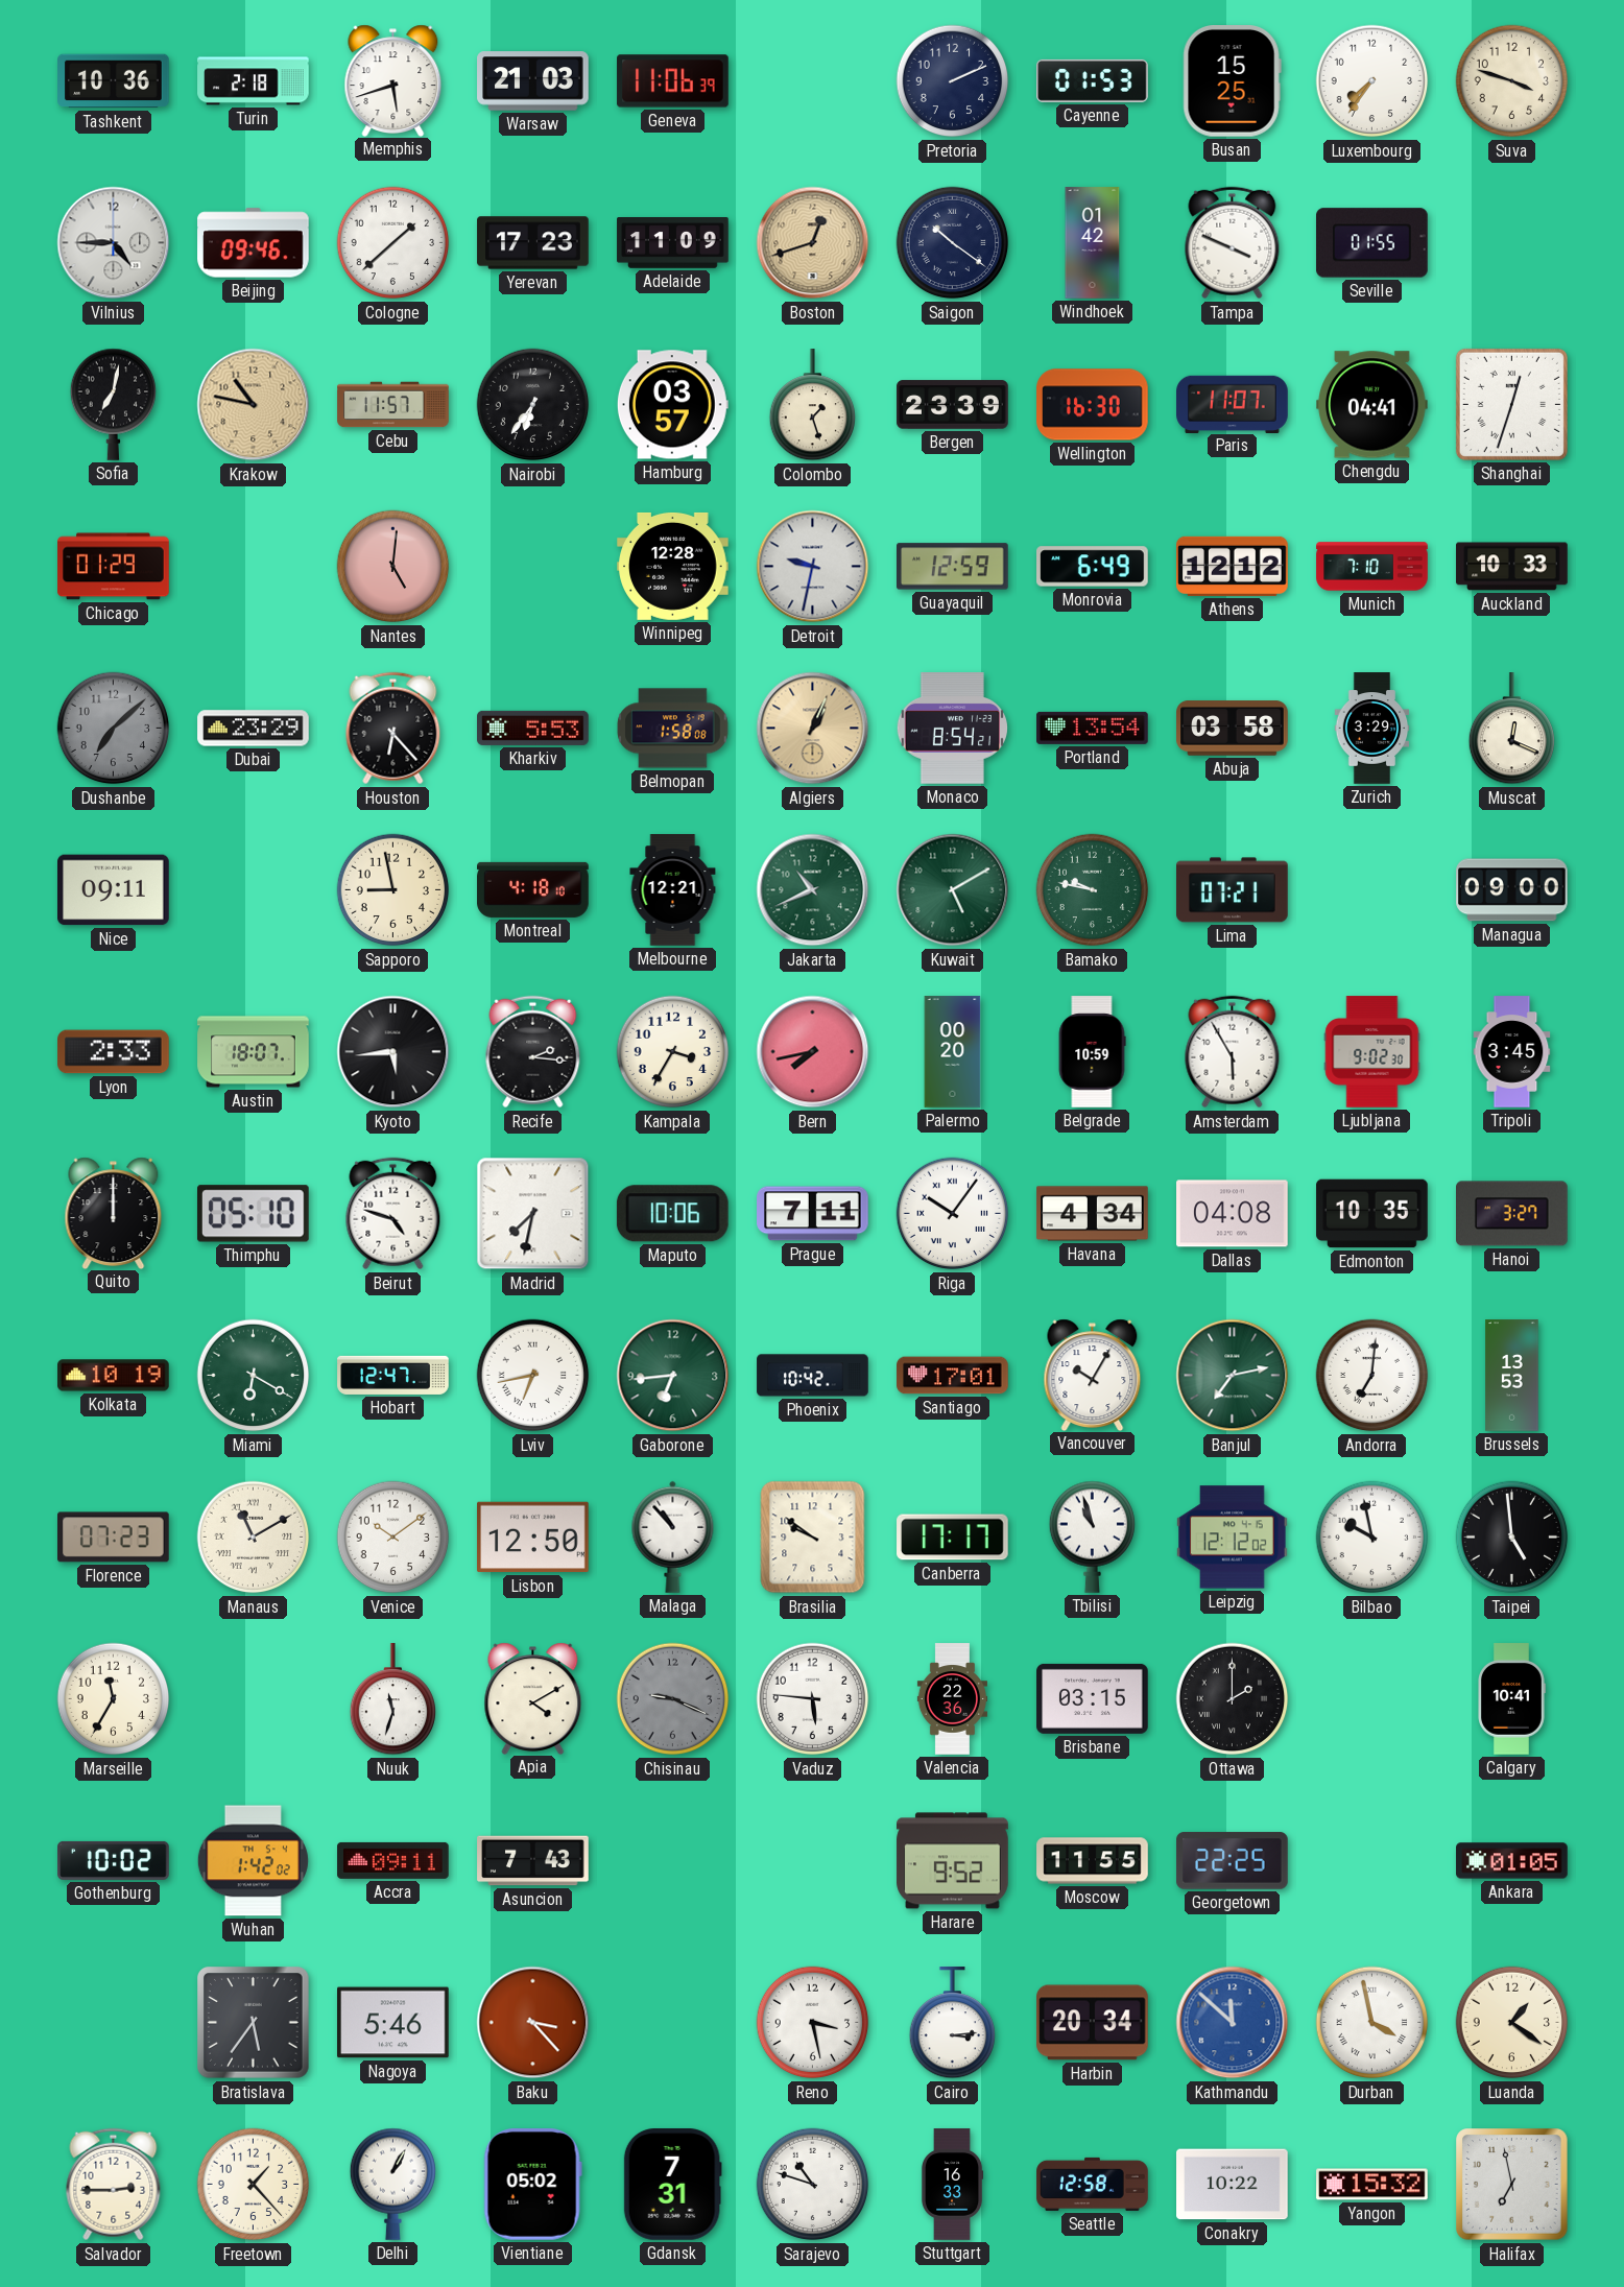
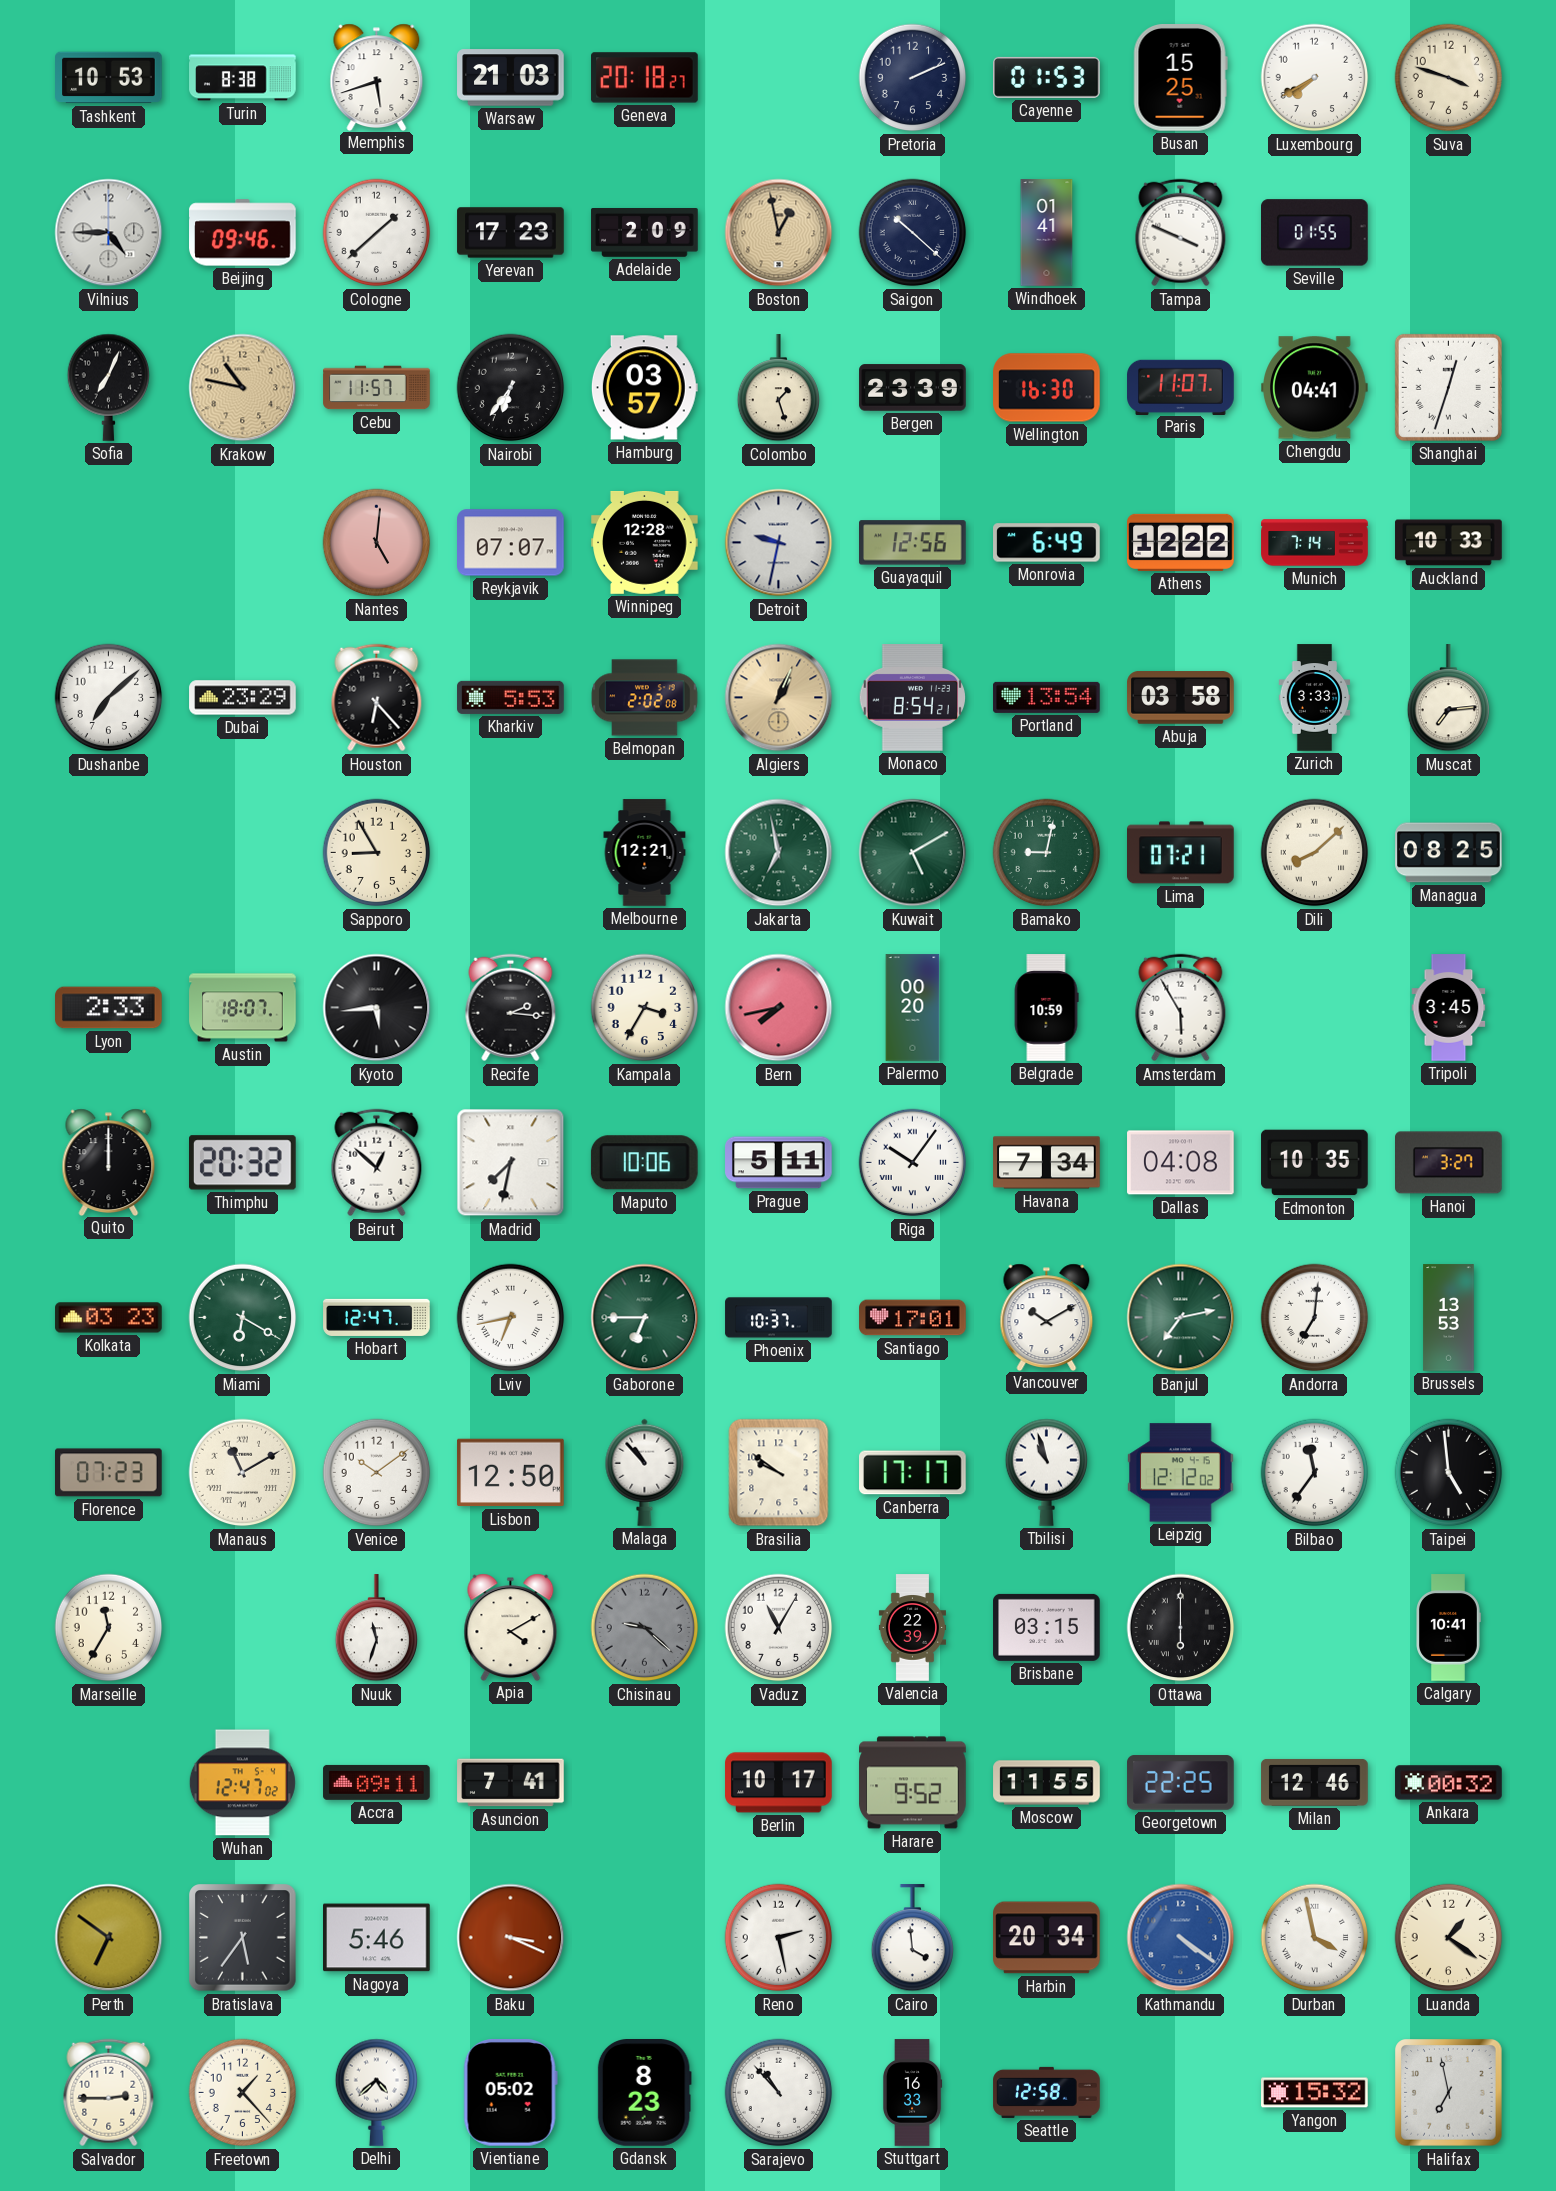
Tashkent: 10:36 -> 10:53
Turin: 2:18 -> 8:38
Geneva: 11:06 -> 20:18
Luxembourg: 7:36 -> 7:40
Adelaide: 11:09 -> 2:09
Boston: 12:42 -> 12:58
Saigon: 10:21 -> 10:22
Windhoek: 01:42 -> 01:41
Sofia: 7:02 -> 7:04
Chicago: 01:29 -> none
Reykjavik: none -> 07:07
Guayaquil: 12:59 -> 12:56
Athens: 12:12 -> 12:22
Munich: 7:10 -> 7:14
Dushanbe dial: grey -> white
Belmopan: 1:58 -> 2:02
Zurich: 3:29 -> 3:33
Muscat: 12:19 -> 7:14
Nice: 09:11 -> none
Sapporo: 8:58 -> 8:55
Montreal: 4:18 -> none
Jakarta: 10:41 -> 6:58
Bamako: 9:47 -> 9:02
Dili: none -> 8:08
Managua: 09:00 -> 08:25
Ljubljana: 9:02 -> none
Thimphu: 05:10 -> 20:32
Beirut: 4:48 -> 12:52
Prague: 7:11 -> 5:11
Havana: 4:34 -> 7:34
Kolkata: 10:19 -> 03:23
Gaborone: 6:44 -> 6:45
Phoenix: 10:42 -> 10:37
Vancouver: 10:05 -> 10:10
Bilbao: 9:58 -> 11:36
Chisinau: 9:19 -> 9:22
Vaduz: 5:46 -> 11:05
Valencia: 22:36 -> 22:39
Ottawa: 2:00 -> 6:00
Gothenburg: 10:02 -> none
Wuhan: 1:42 -> 12:47
Asuncion: 7:43 -> 7:41
Berlin: none -> 10:17
Milan: none -> 12:46
Ankara: 01:05 -> 00:32
Perth: none -> 6:51
Baku: 3:23 -> 3:19
Reno: 3:28 -> 2:28
Cairo: 3:14 -> 3:59
Kathmandu: 11:52 -> 4:21
Delhi: 1:05 -> 4:38
Gdansk: 7:31 -> 8:23
Sarajevo: 10:48 -> 10:53
Conakry: 10:22 -> none
